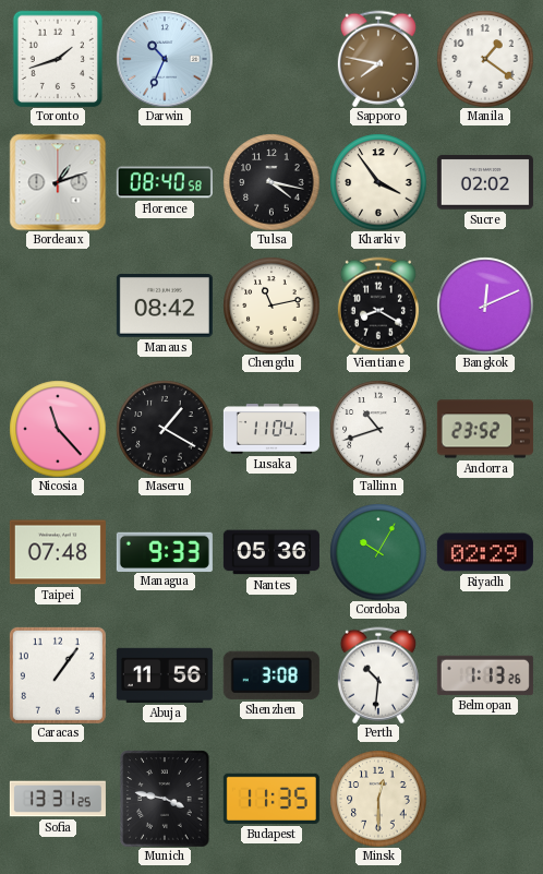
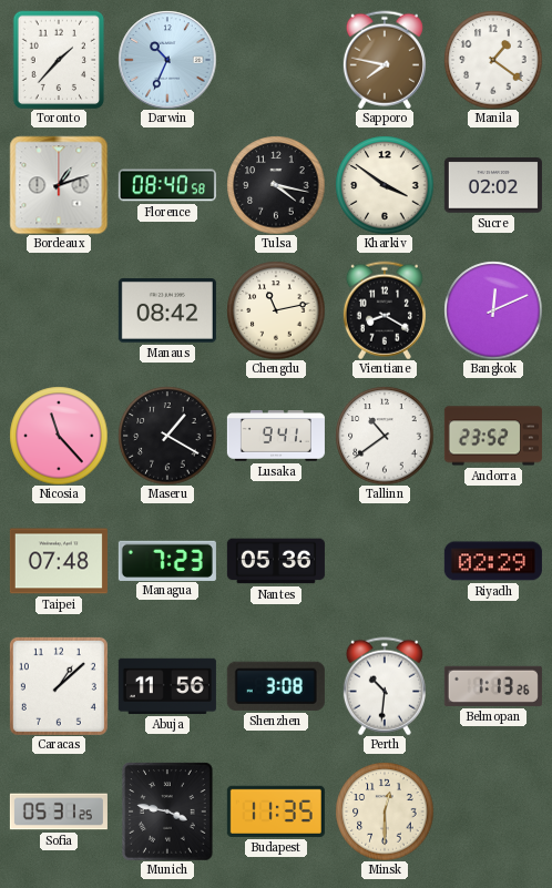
Toronto: 1:42 -> 1:37
Kharkiv: 3:54 -> 3:51
Lusaka: 11:04 -> 9:41
Tallinn: 10:42 -> 10:39
Managua: 9:33 -> 7:23
Cordoba: 10:05 -> none
Caracas: 1:06 -> 1:08
Sofia: 13:31 -> 05:31
